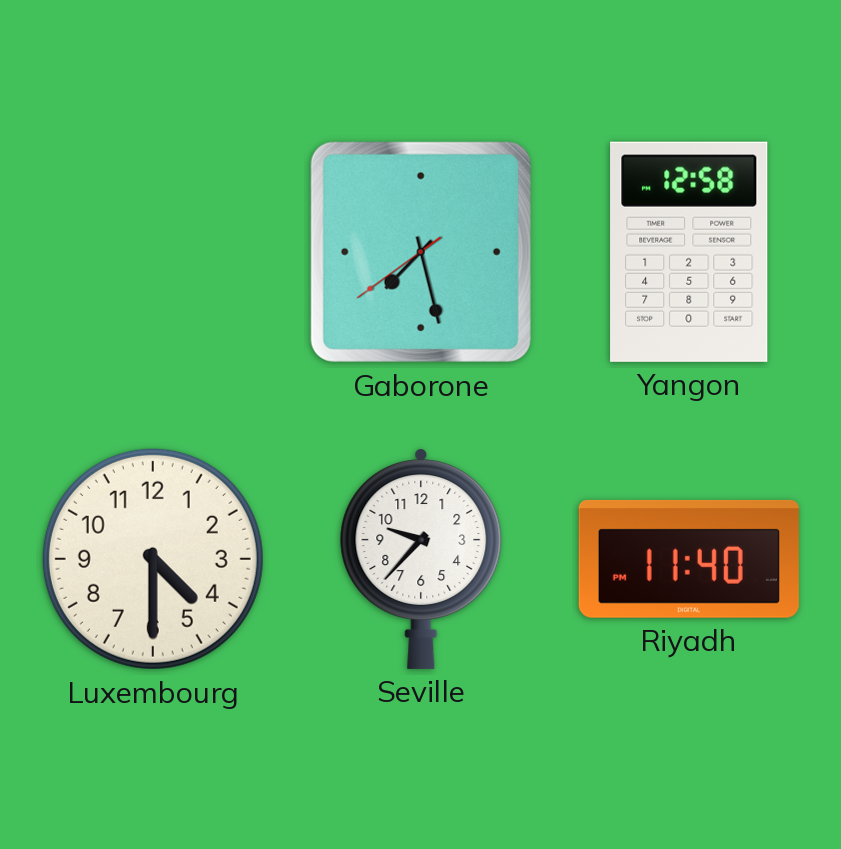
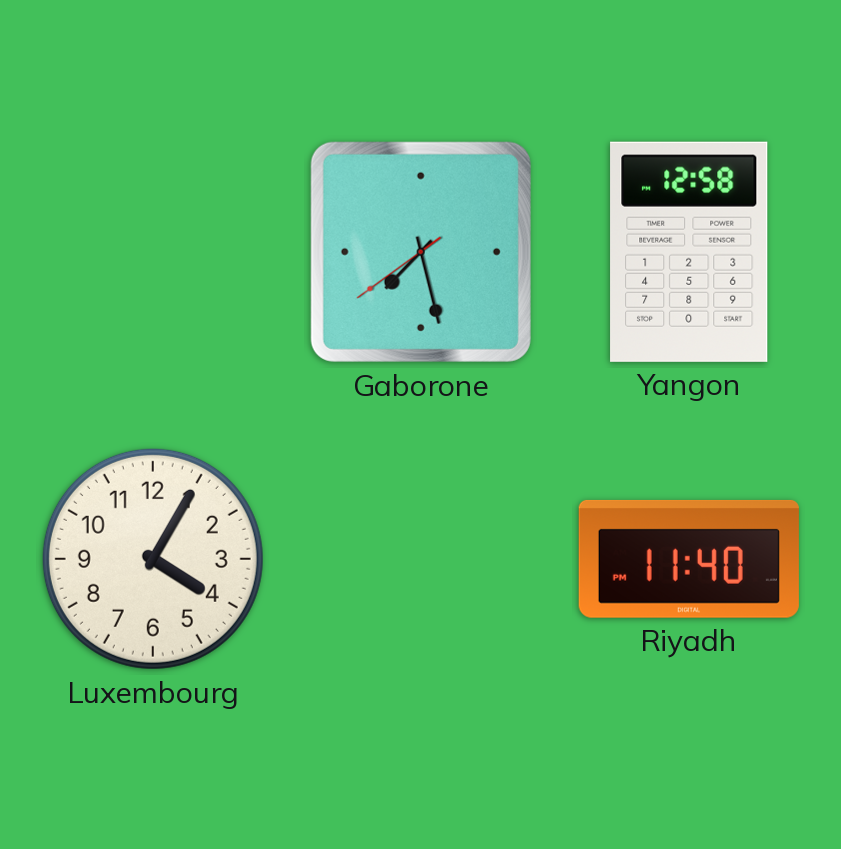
Luxembourg: 4:30 -> 4:05
Seville: 9:37 -> none
